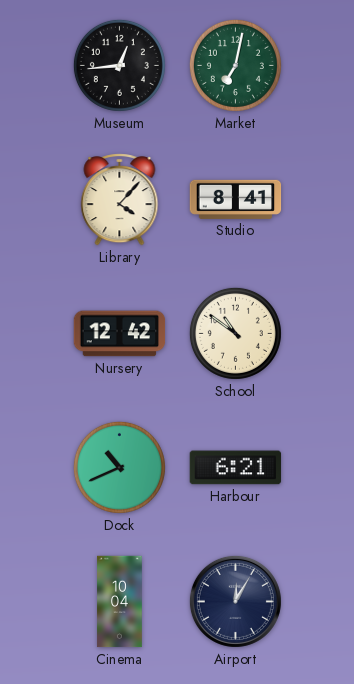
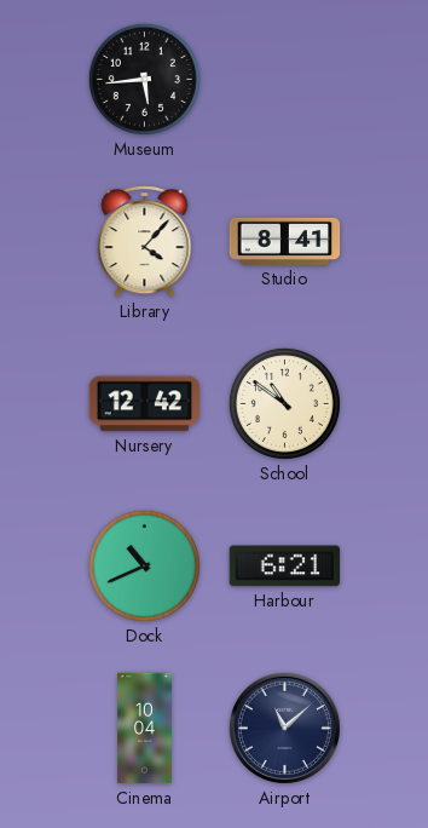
Museum: 12:44 -> 5:44
Market: 7:02 -> none
Airport: 12:05 -> 11:08
